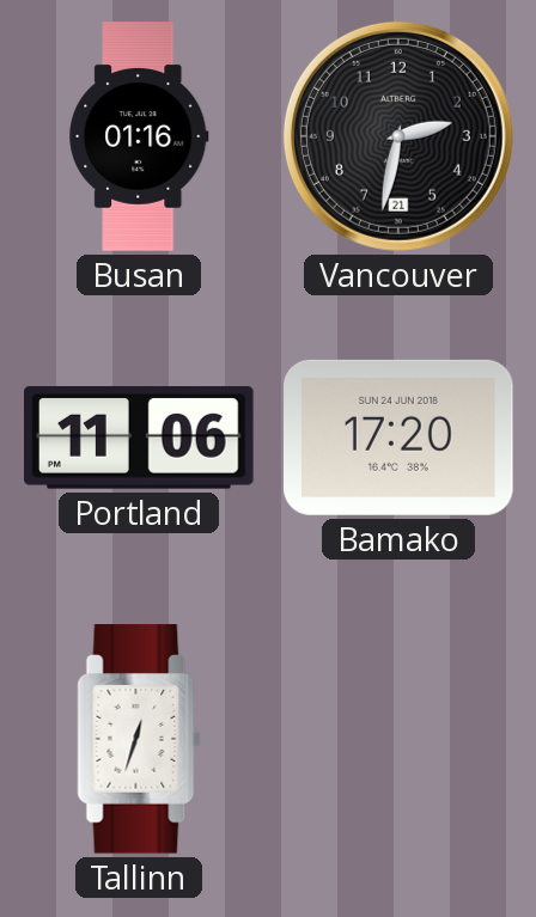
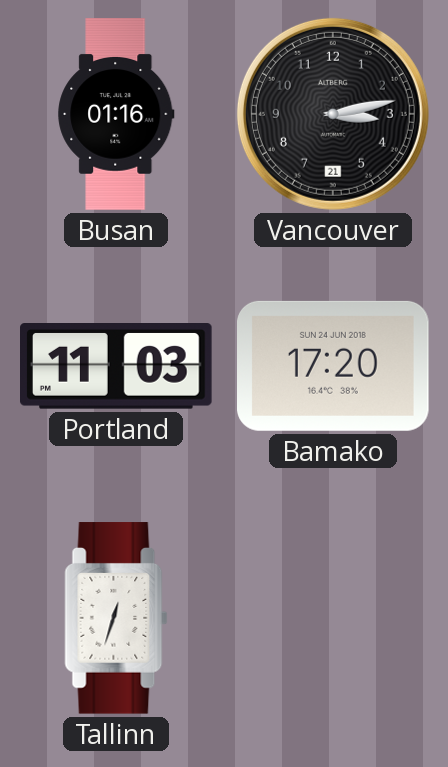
Vancouver: 2:32 -> 3:13
Portland: 11:06 -> 11:03
